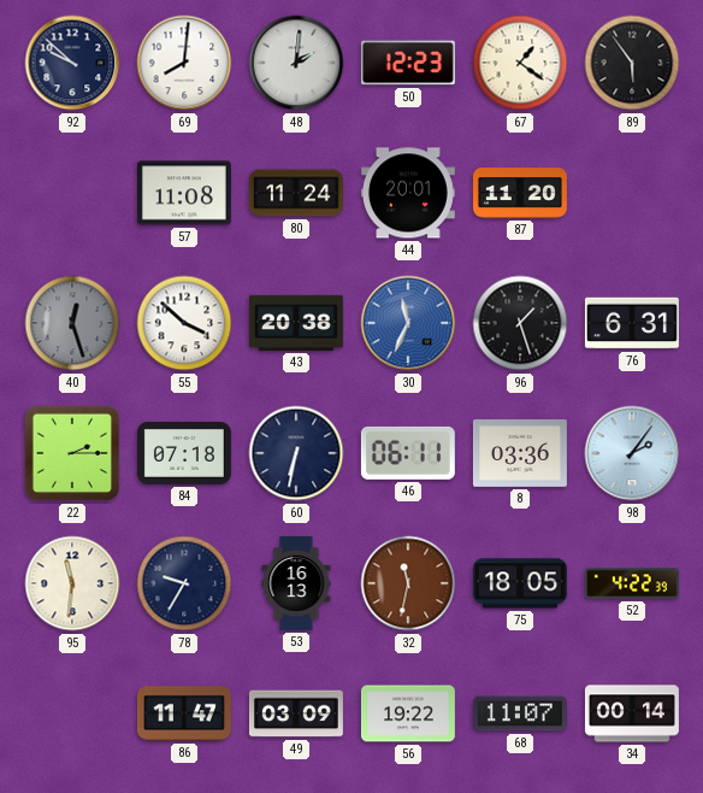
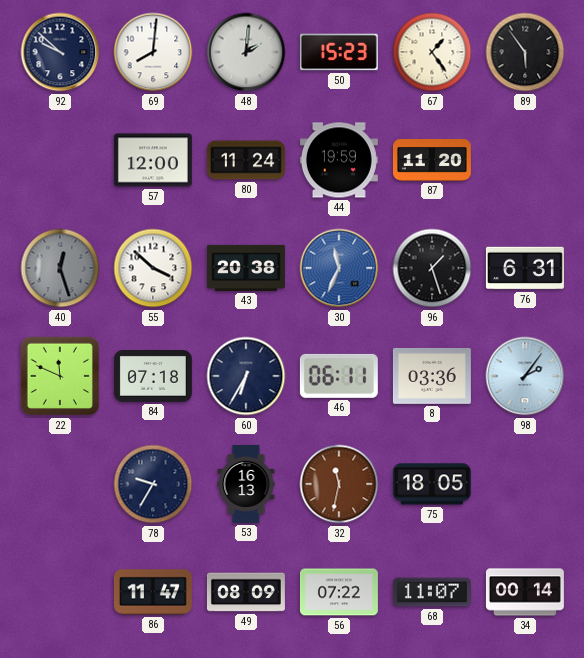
50: 12:23 -> 15:23
67: 1:21 -> 1:24
57: 11:08 -> 12:00
44: 20:01 -> 19:59
22: 2:15 -> 11:49
60: 6:32 -> 6:35
95: 11:31 -> none
52: 4:22 -> none
49: 03:09 -> 08:09
56: 19:22 -> 07:22
